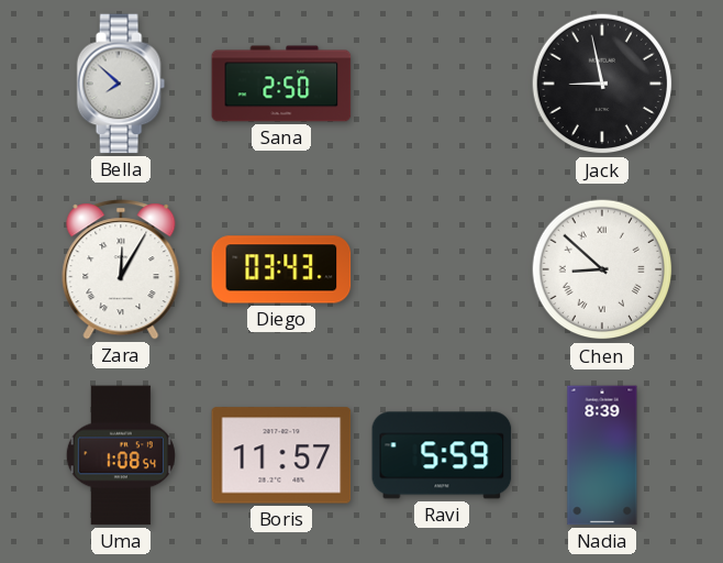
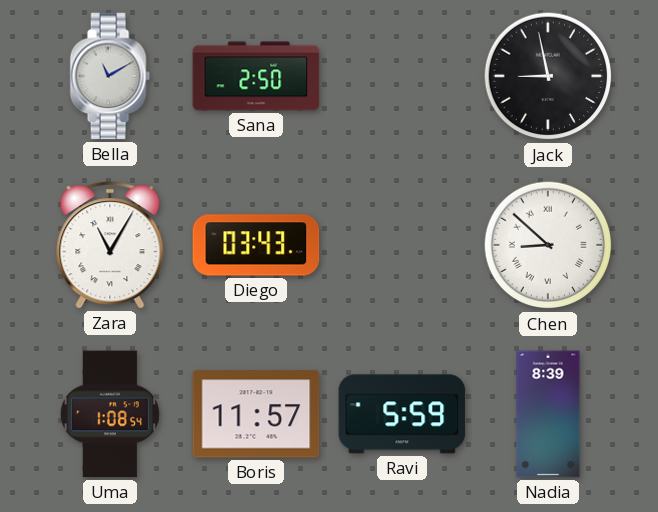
Bella: 7:52 -> 11:10
Zara: 12:05 -> 11:05
